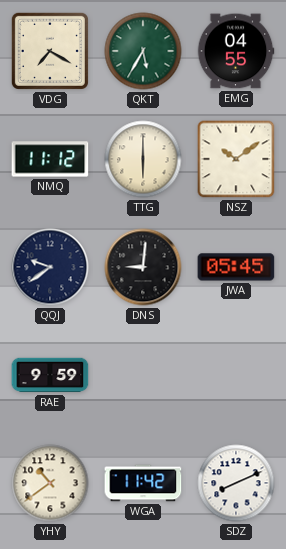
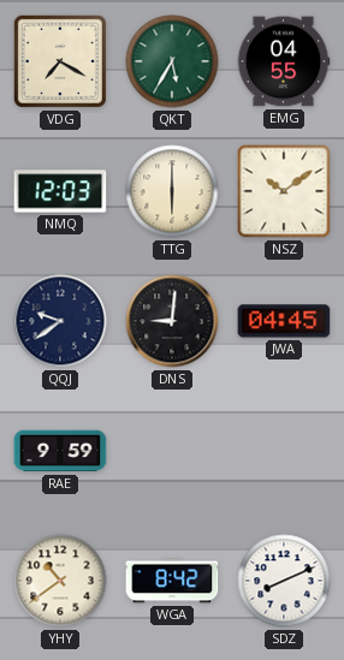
NMQ: 11:12 -> 12:03
JWA: 05:45 -> 04:45
WGA: 11:42 -> 8:42
